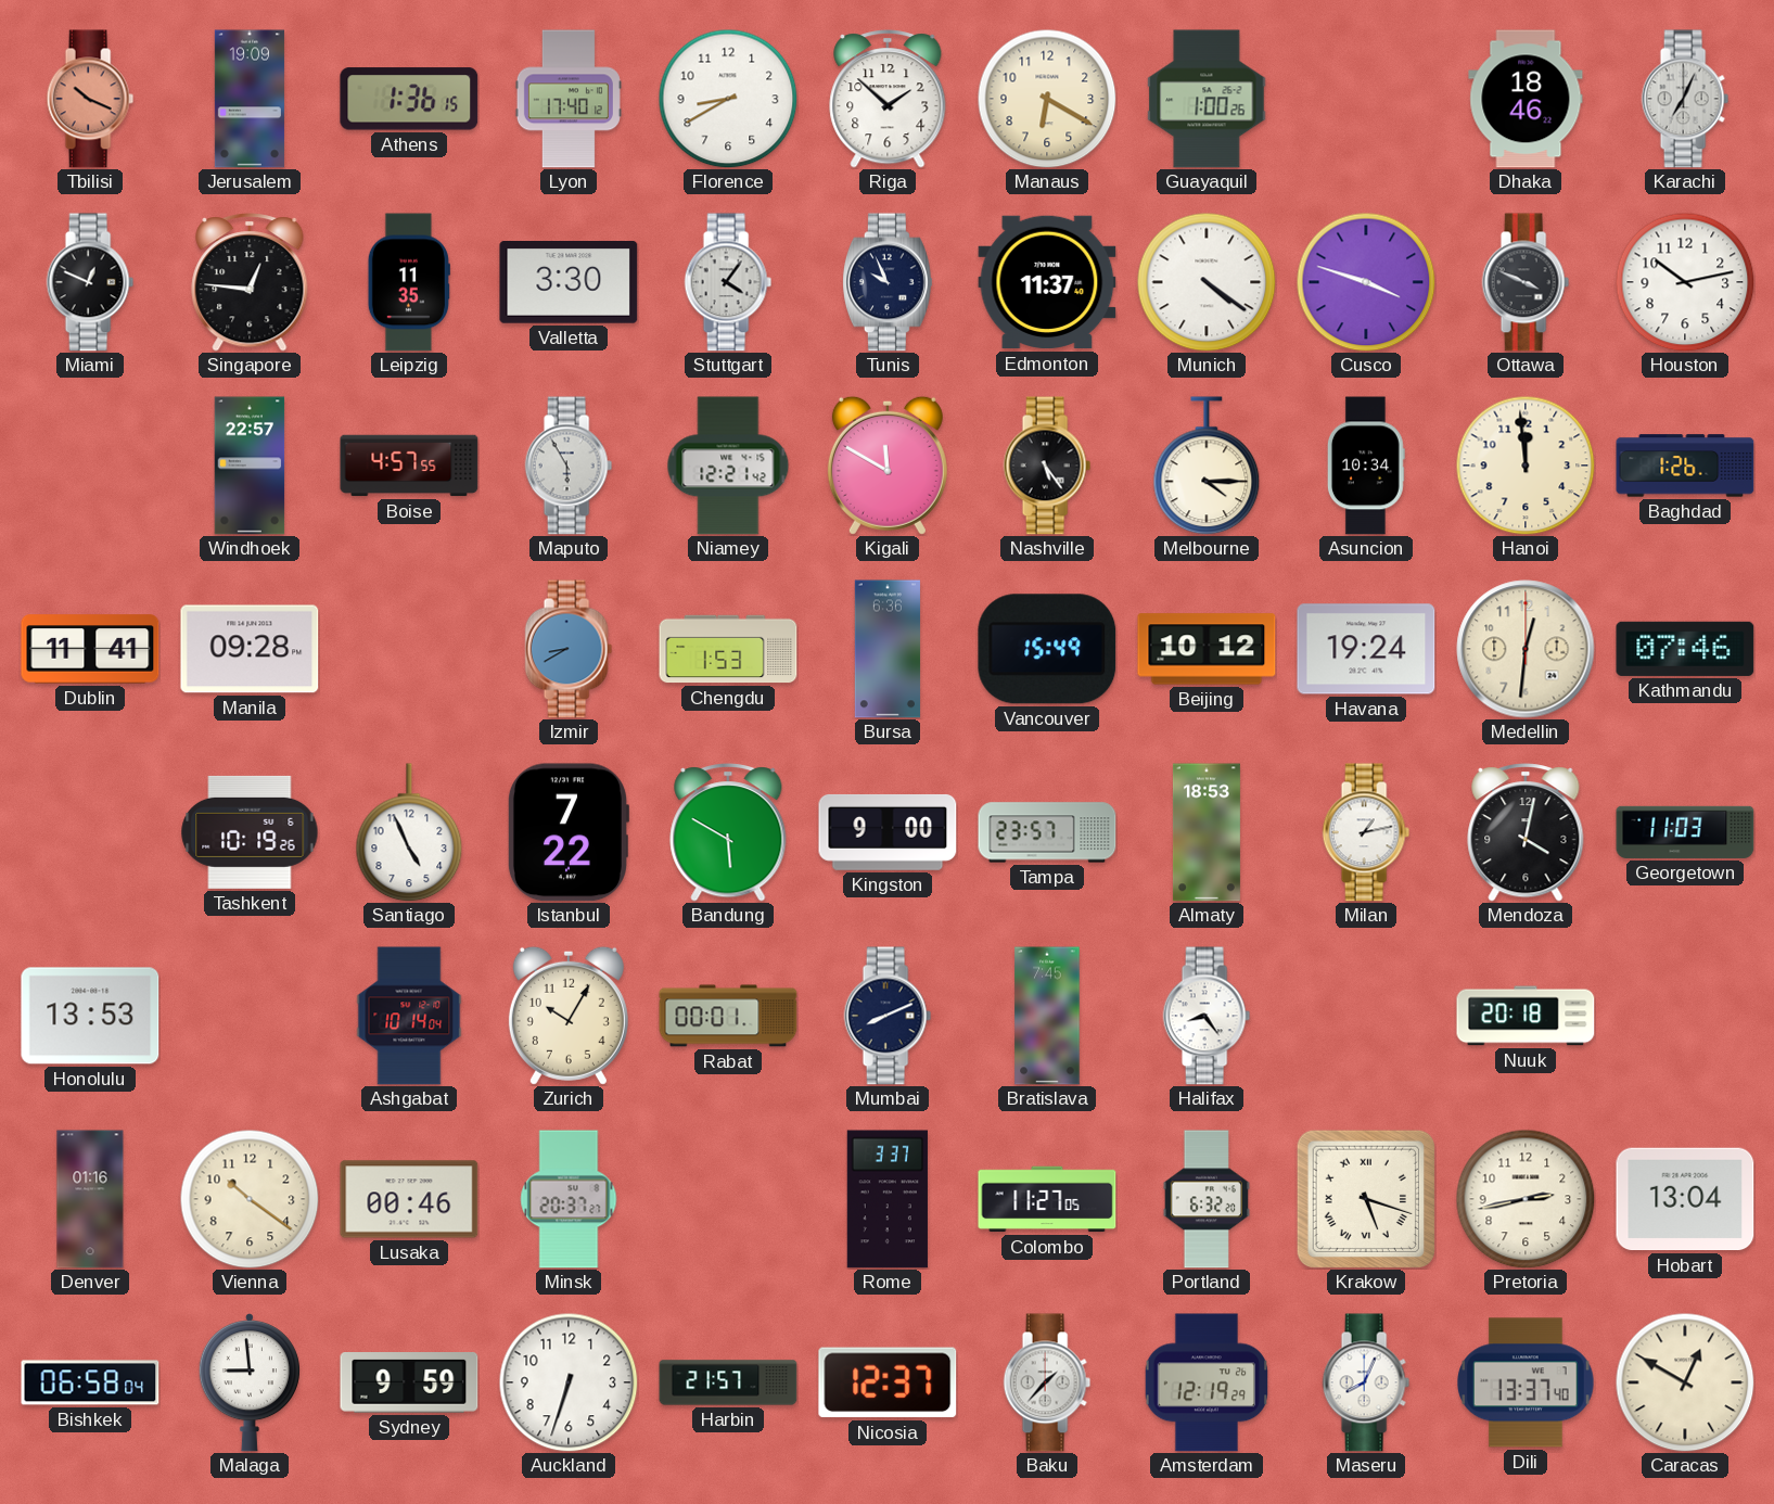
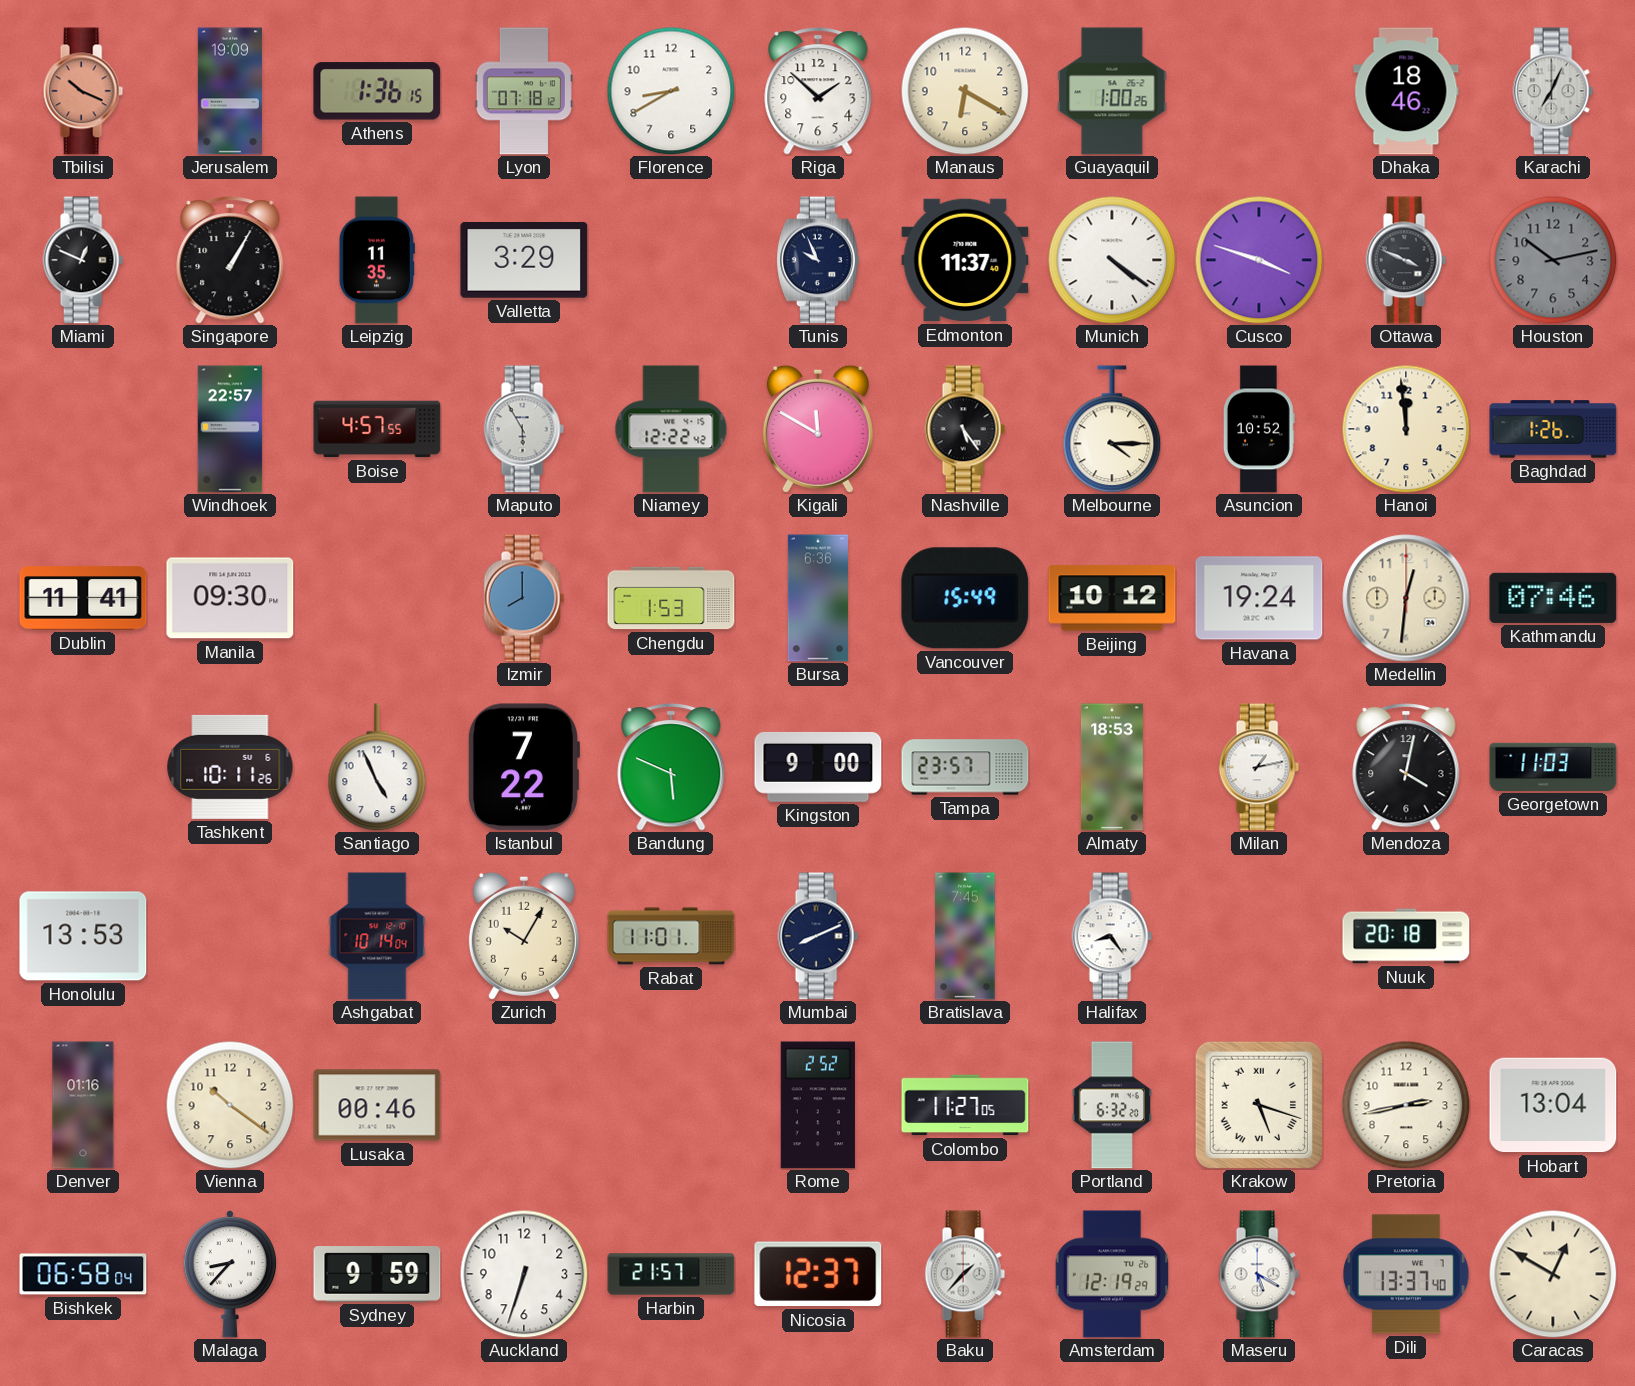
Lyon: 17:40 -> 07:18
Singapore: 12:46 -> 1:05
Valletta: 3:30 -> 3:29
Stuttgart: 4:06 -> none
Houston dial: white -> grey
Niamey: 12:21 -> 12:22
Asuncion: 10:34 -> 10:52
Manila: 09:28 -> 09:30
Izmir: 8:40 -> 8:00
Tashkent: 10:19 -> 10:11
Bandung: 5:50 -> 5:49
Rabat: 00:01 -> 11:01
Minsk: 20:37 -> none
Rome: 3:37 -> 2:52
Malaga: 8:59 -> 8:37
Maseru: 8:04 -> 5:20
